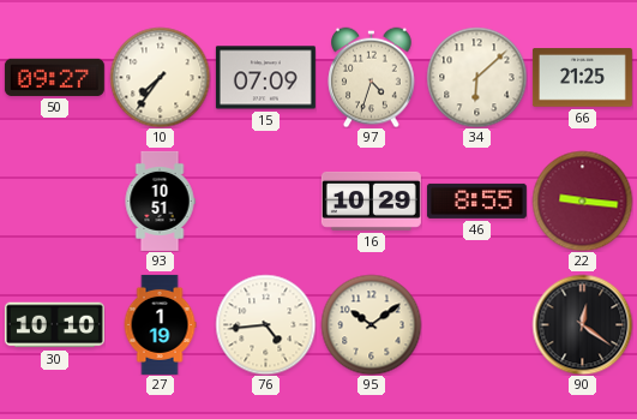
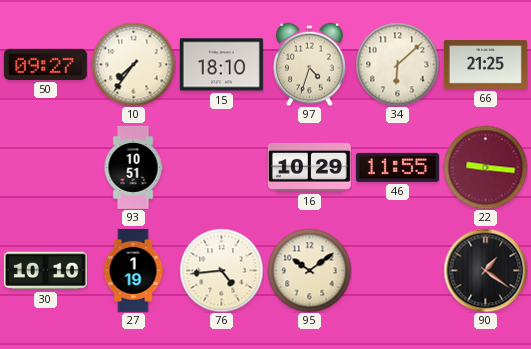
15: 07:09 -> 18:10
46: 8:55 -> 11:55
90: 12:21 -> 1:21
